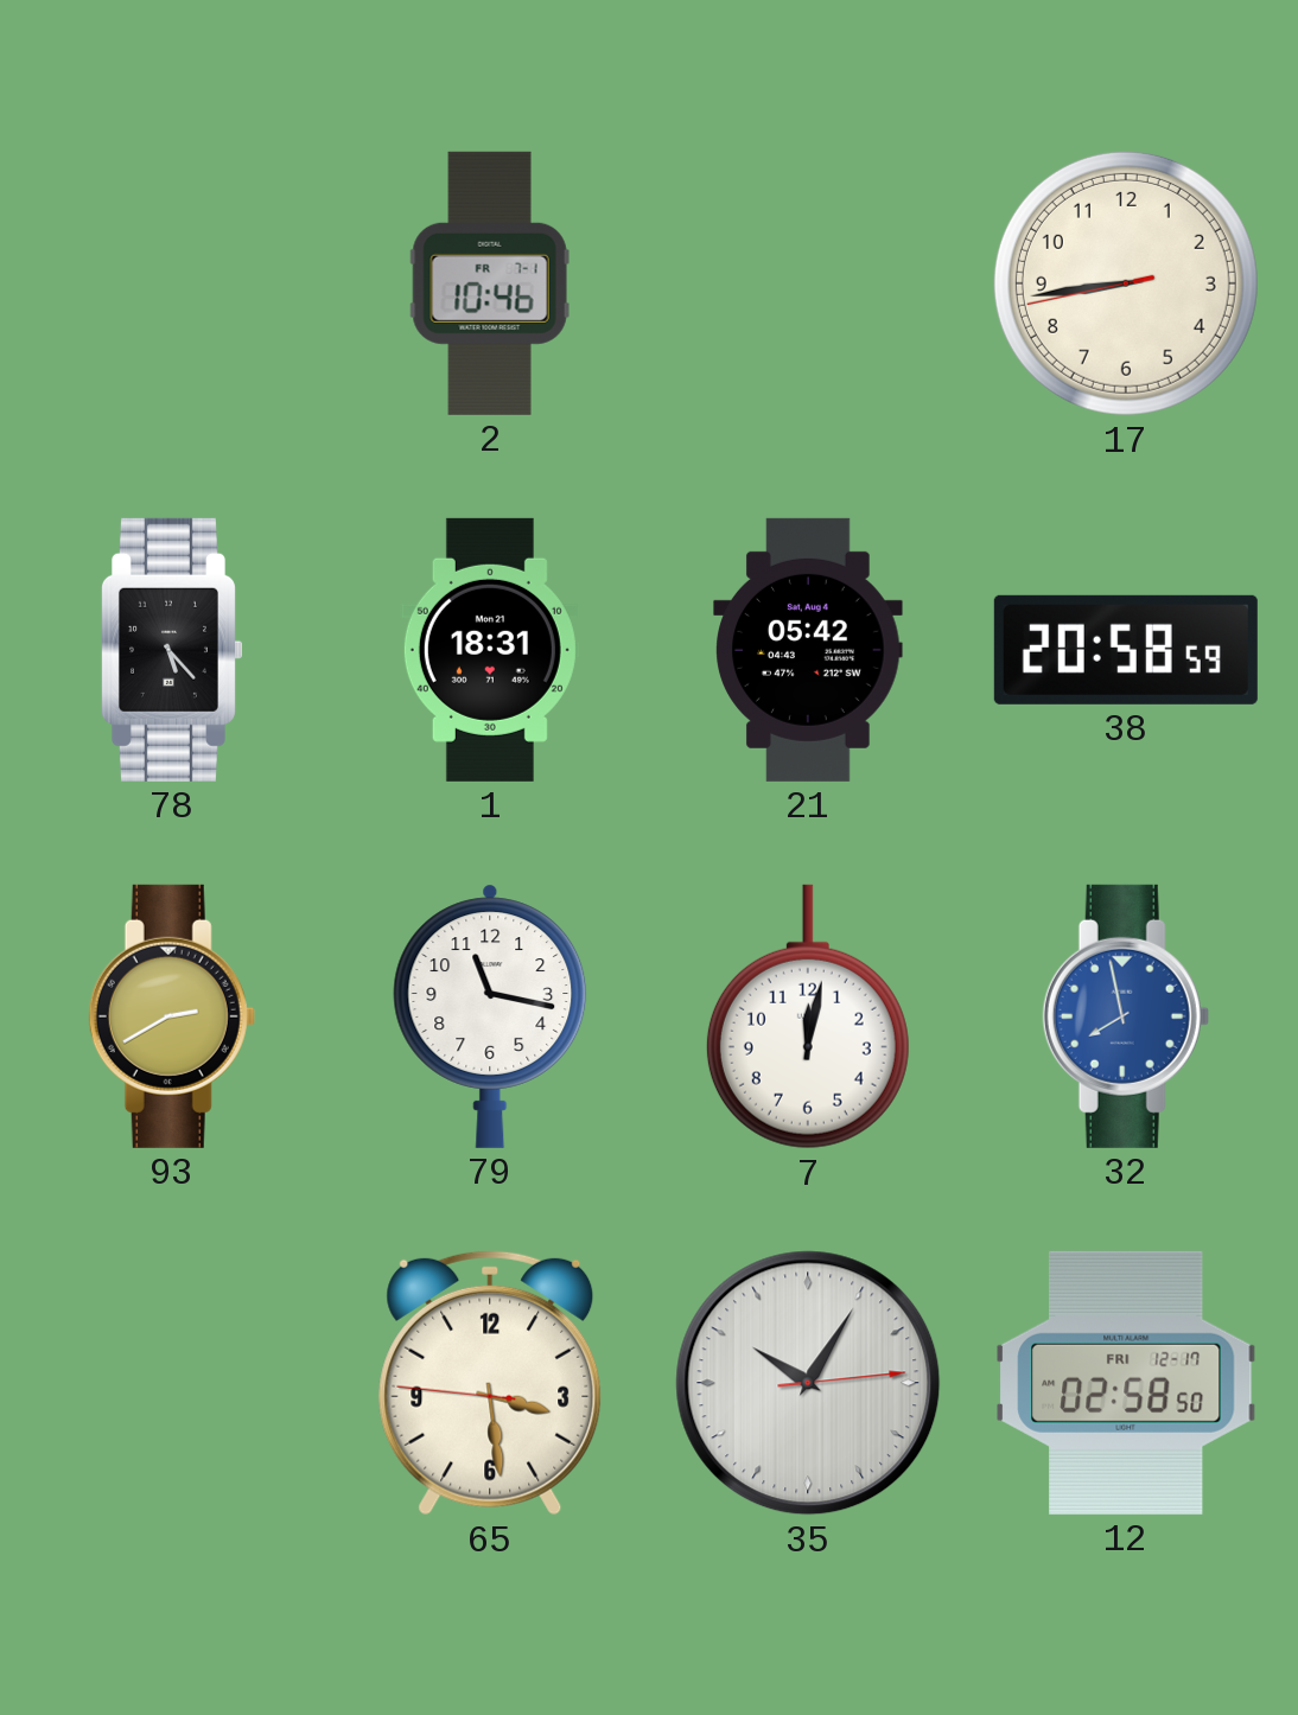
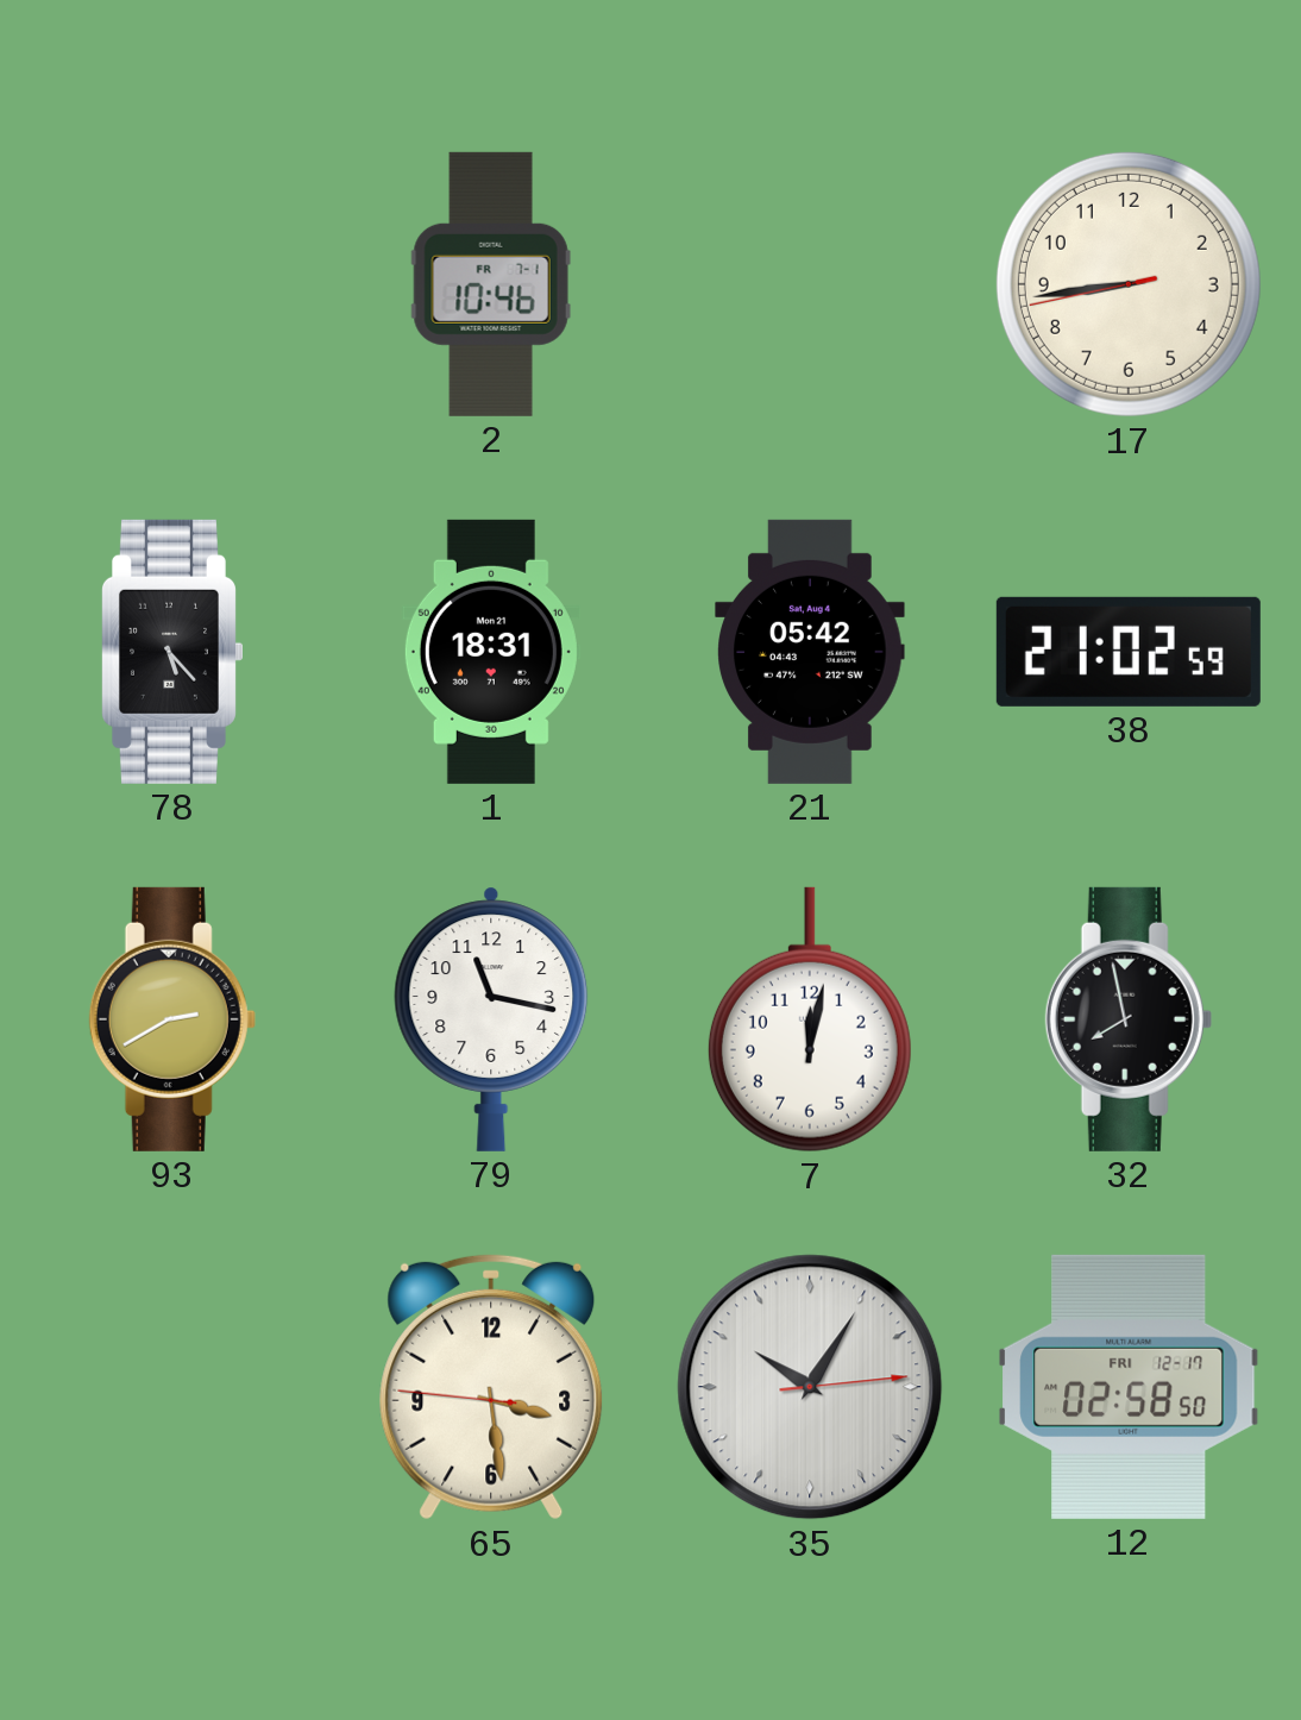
38: 20:58 -> 21:02
32 dial: blue -> black
